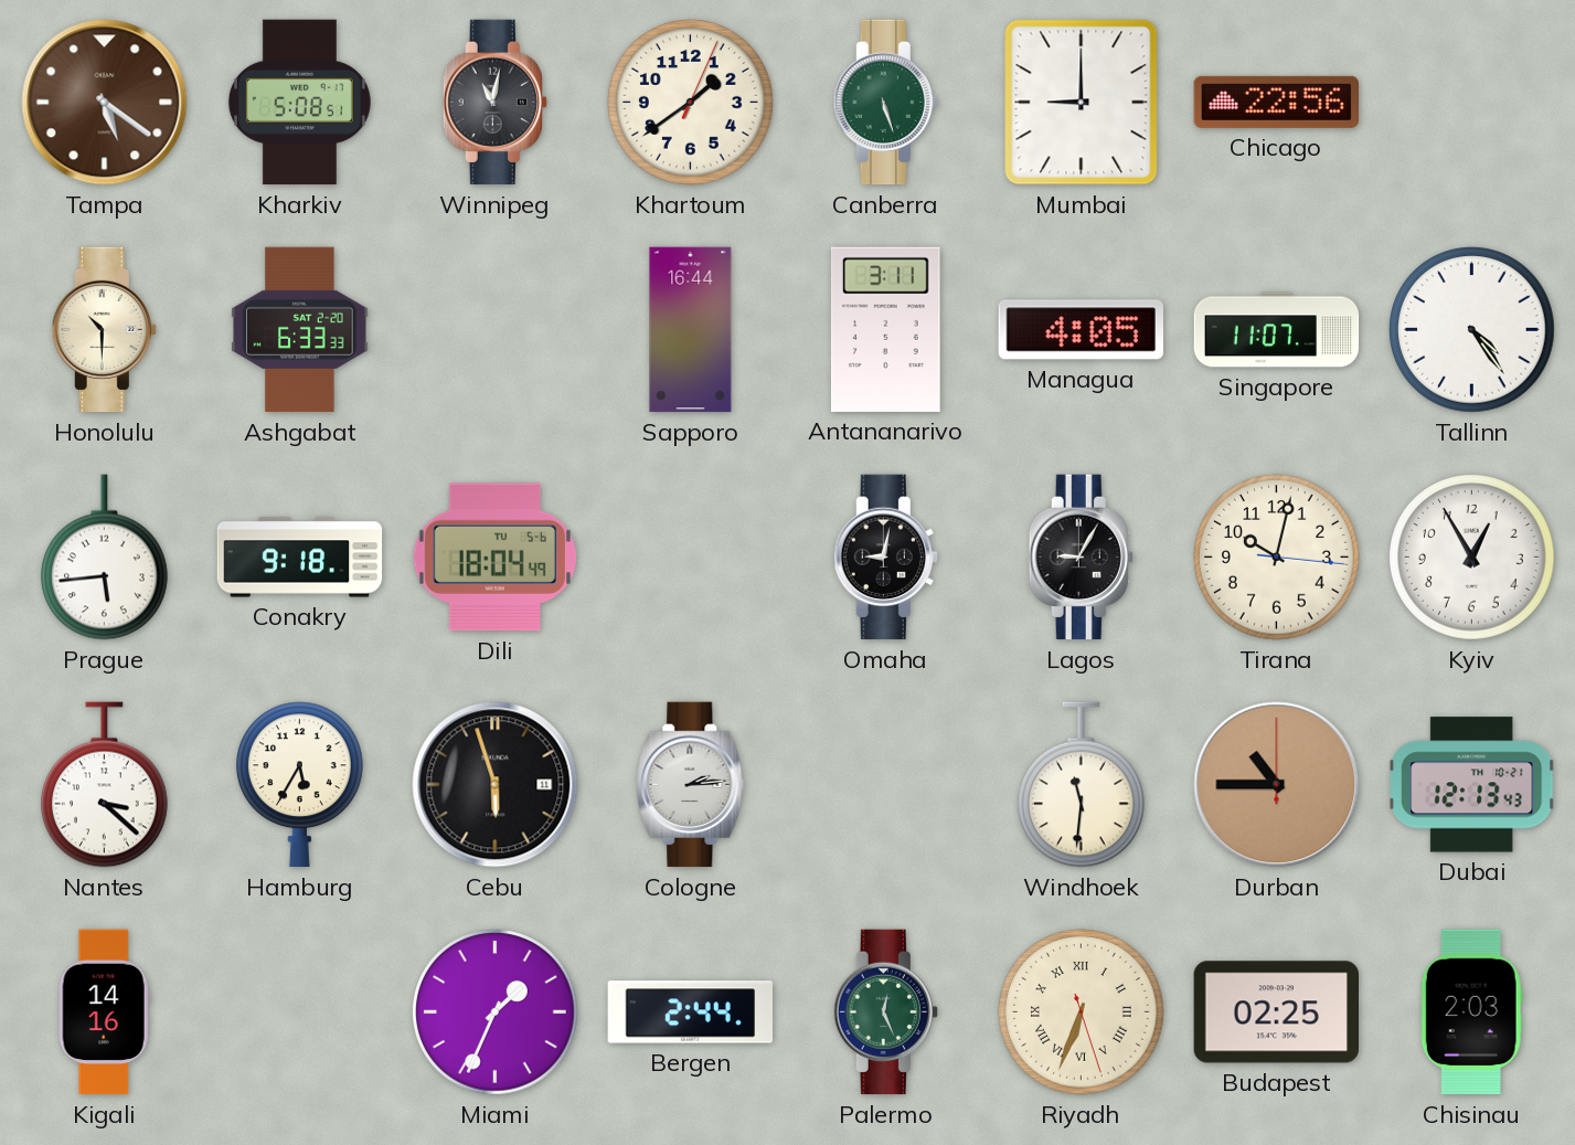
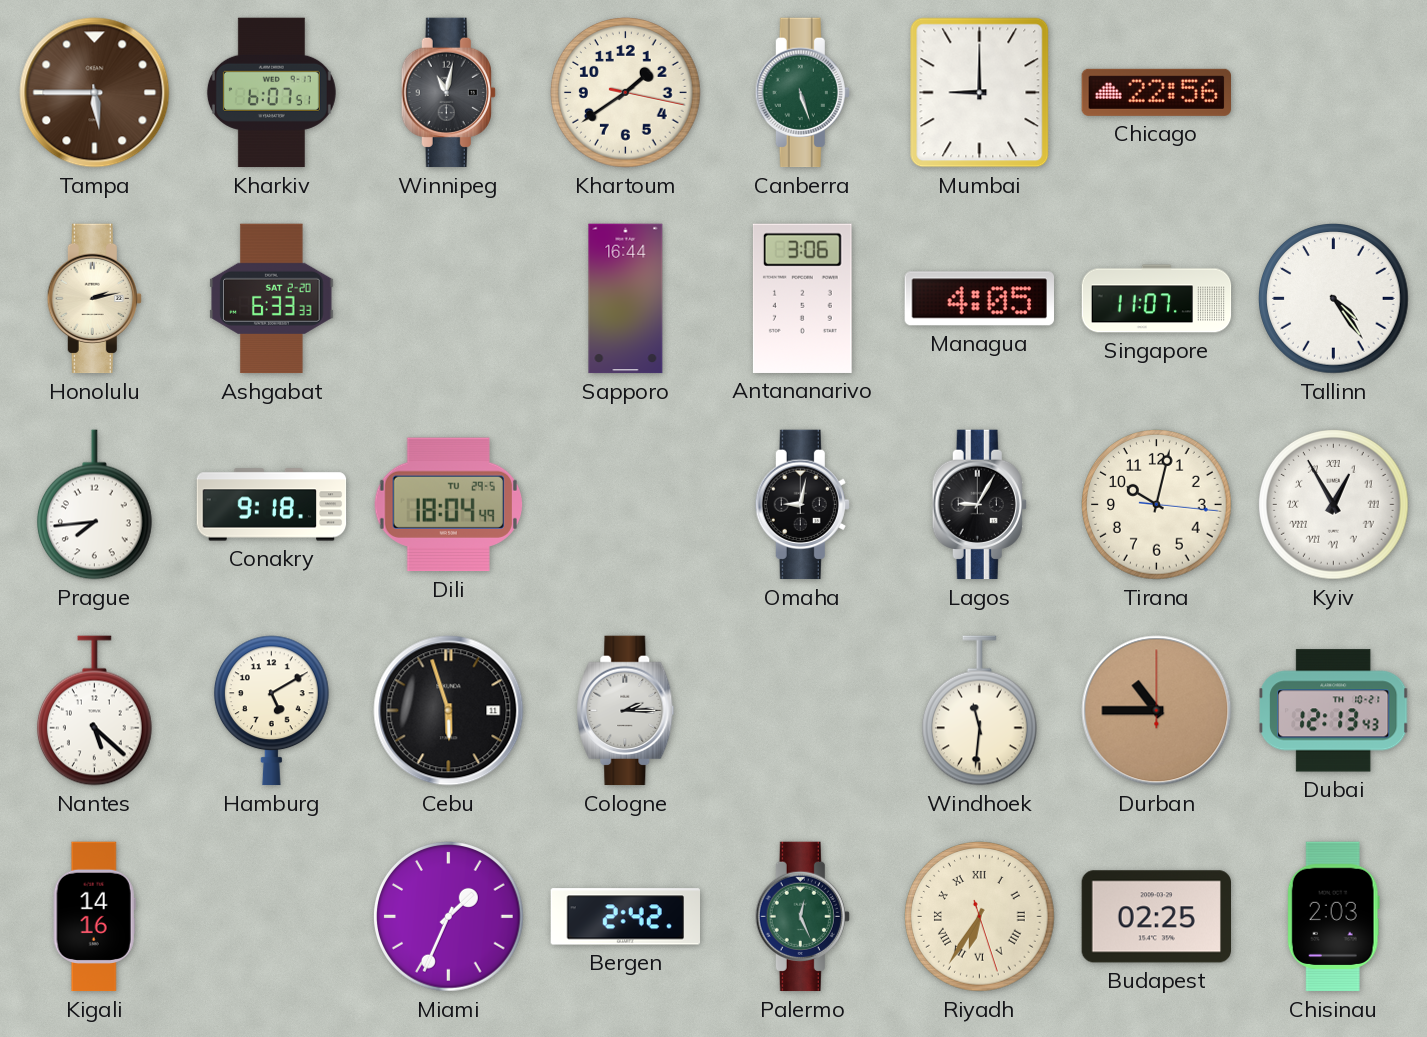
Tampa: 5:21 -> 5:45
Kharkiv: 5:08 -> 6:07
Khartoum: 1:39:04 -> 1:39:17
Honolulu: 10:30 -> 2:13
Antananarivo: 3:11 -> 3:06
Prague: 5:44 -> 7:44
Dili date: TU 5-6 -> TU 29-5
Kyiv numerals: Arabic -> Roman
Nantes: 3:22 -> 5:22
Hamburg: 5:35 -> 5:10
Cologne: 2:14 -> 2:15
Bergen: 2:44 -> 2:42
Riyadh: 6:33 -> 6:35
